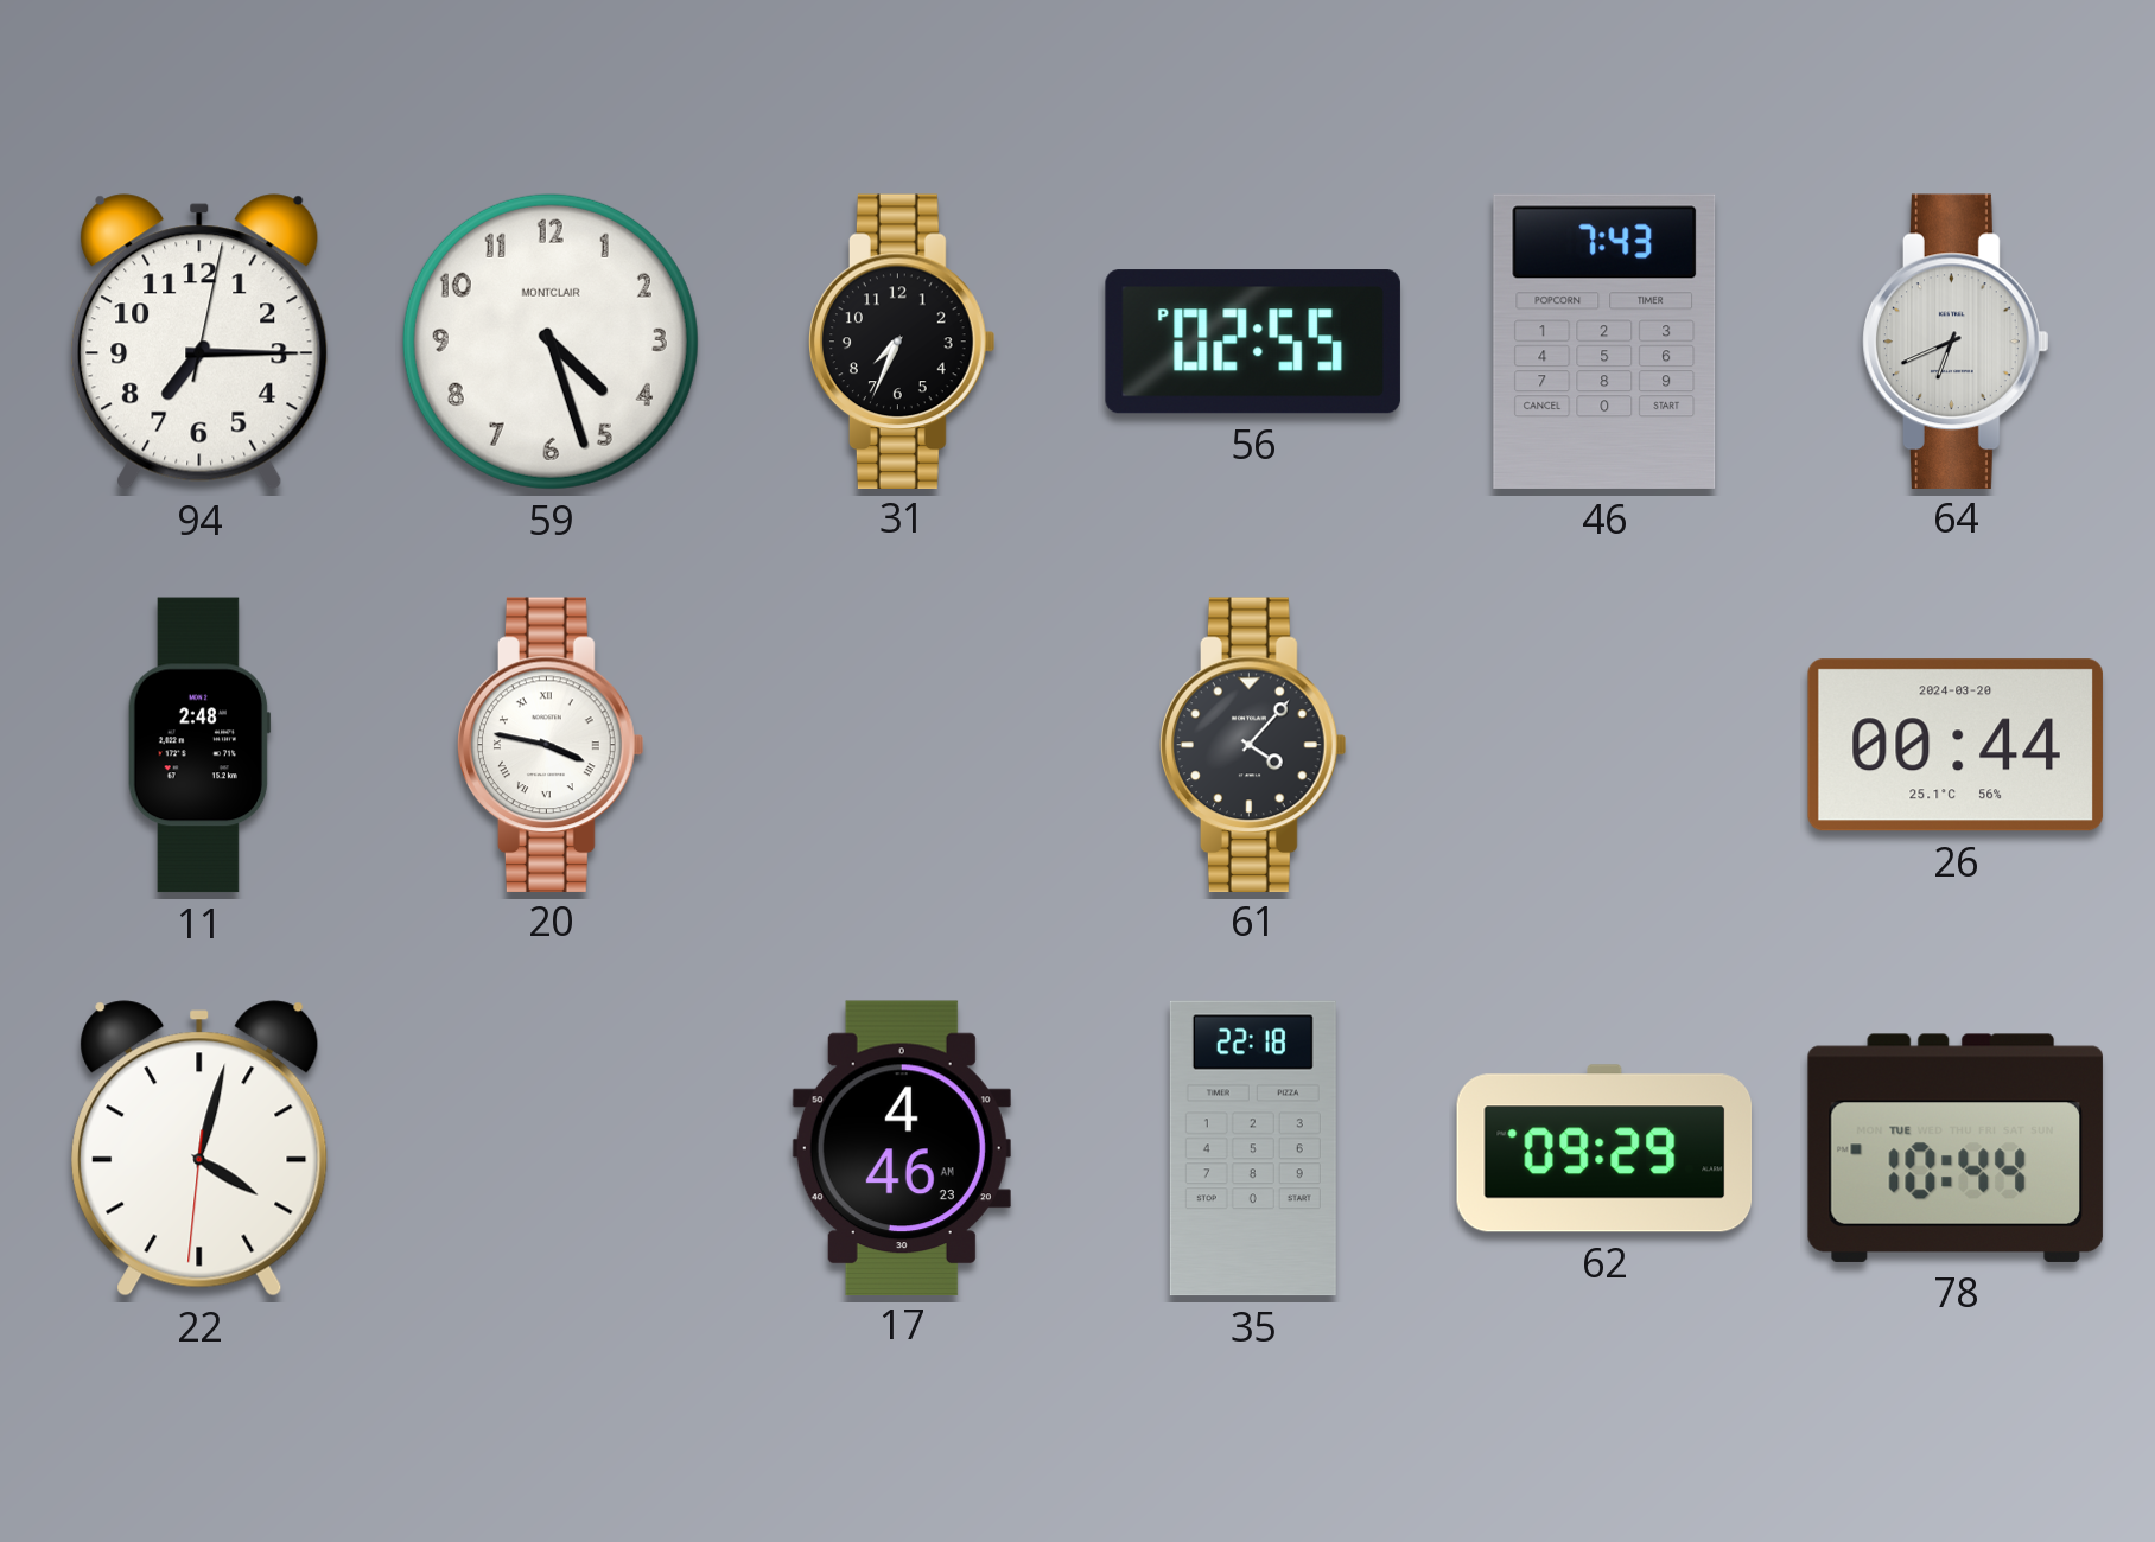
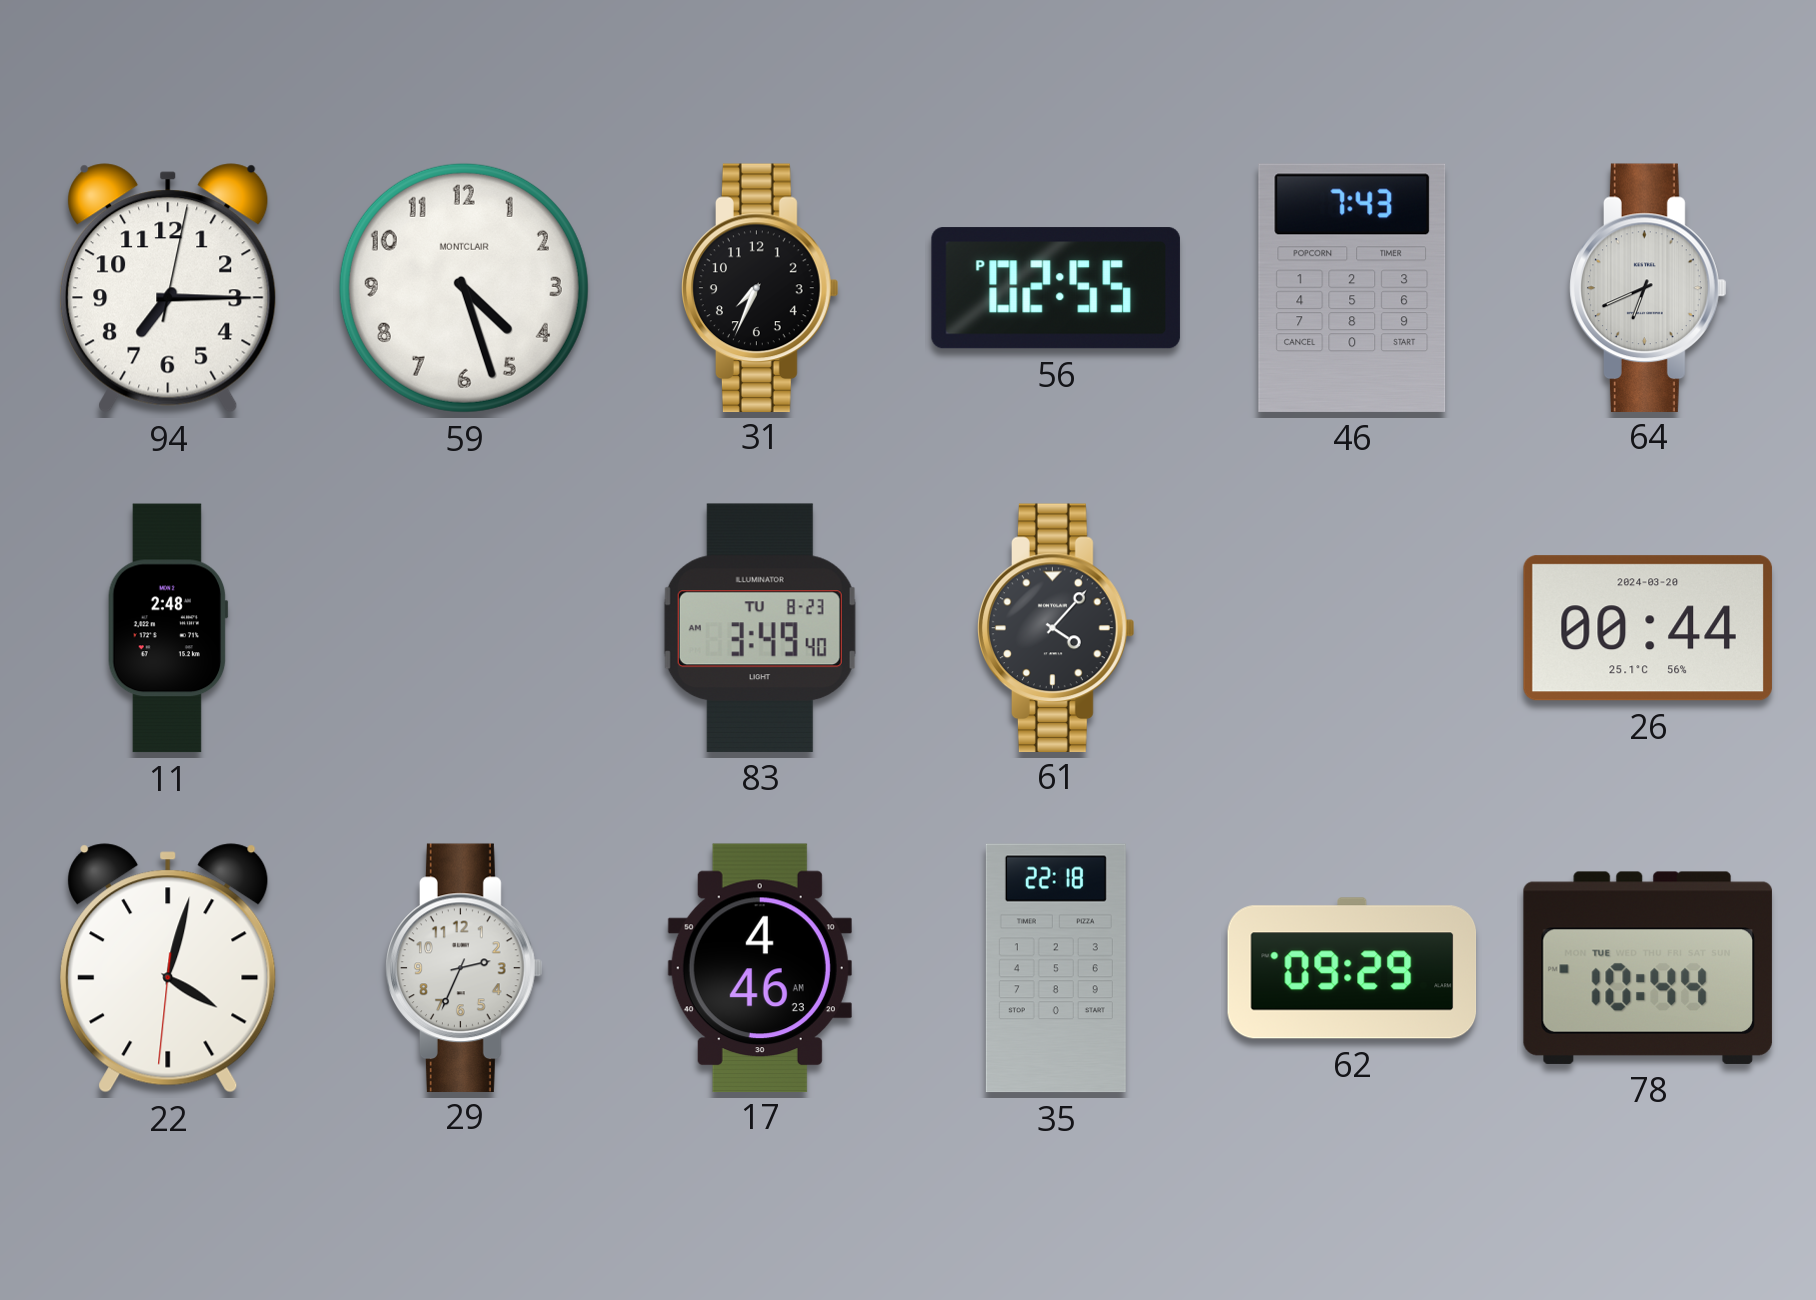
20: 3:47 -> none
83: none -> 3:49
29: none -> 2:34
